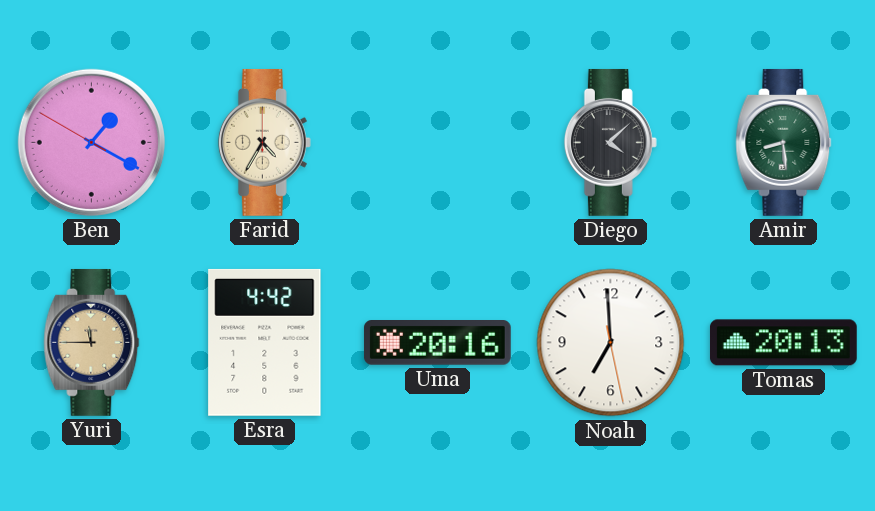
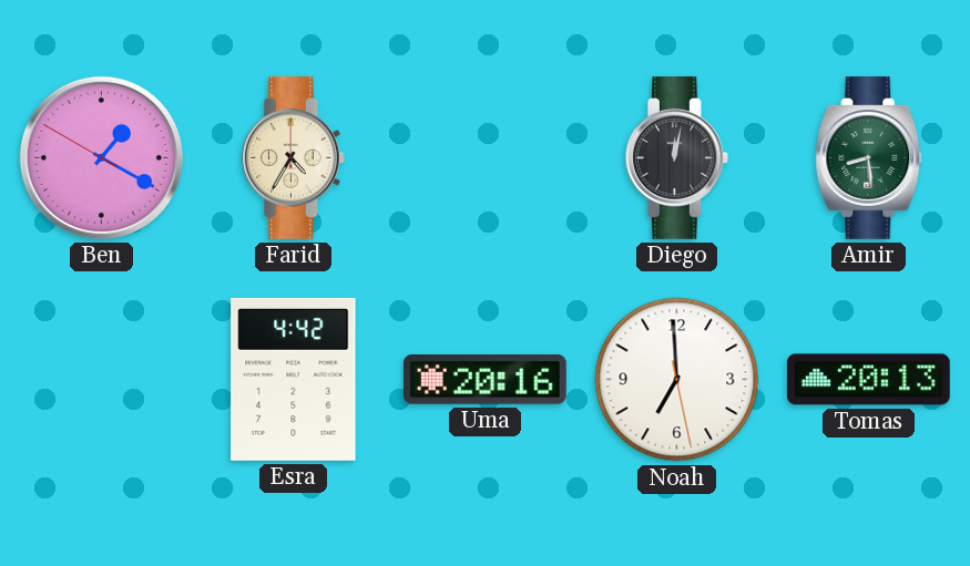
Diego: 4:08 -> 12:02
Yuri: 11:45 -> none
